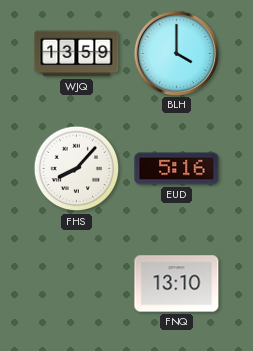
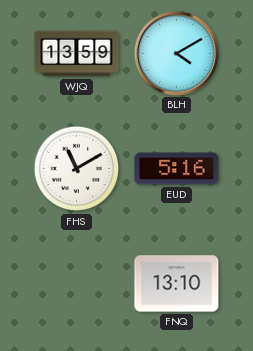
BLH: 4:00 -> 4:10
FHS: 8:07 -> 11:10
